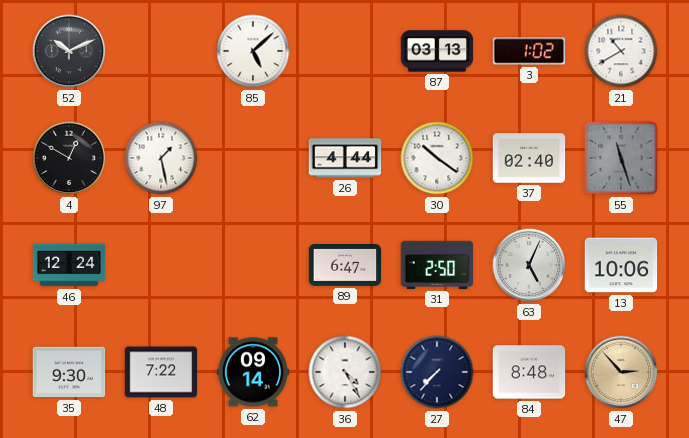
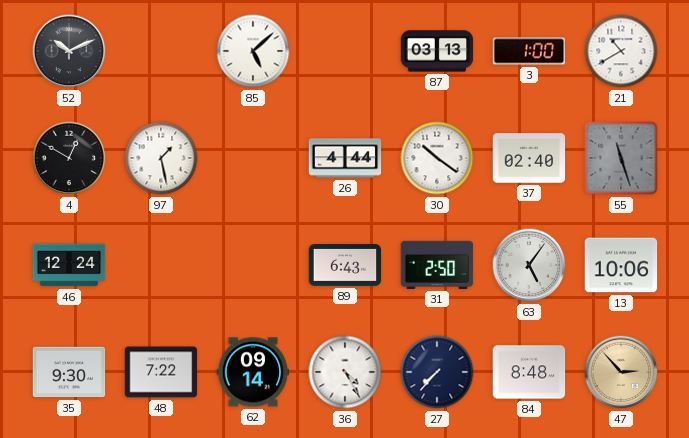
3: 1:02 -> 1:00
89: 6:47 -> 6:43
63: 5:04 -> 5:06
